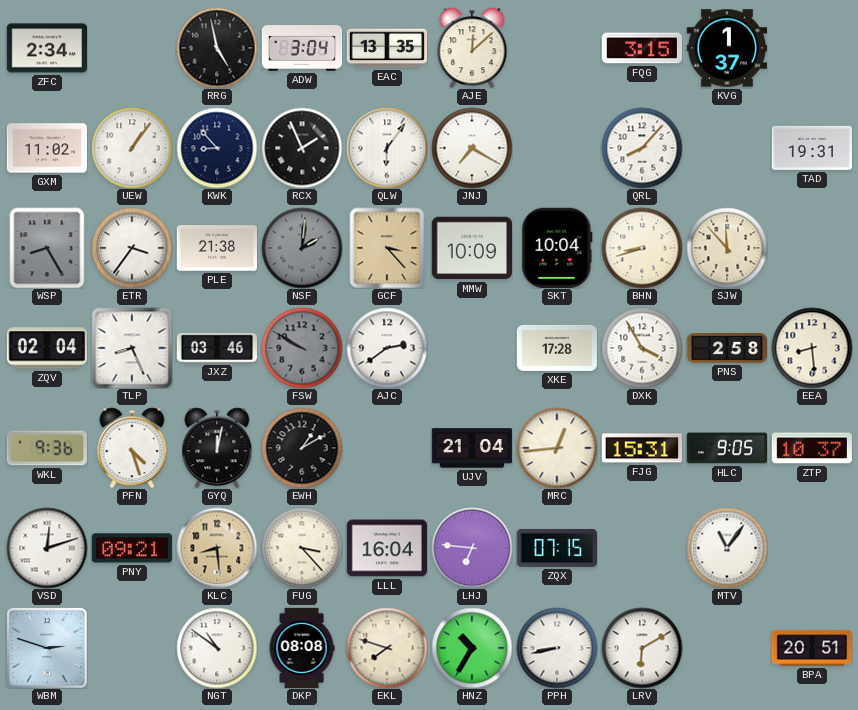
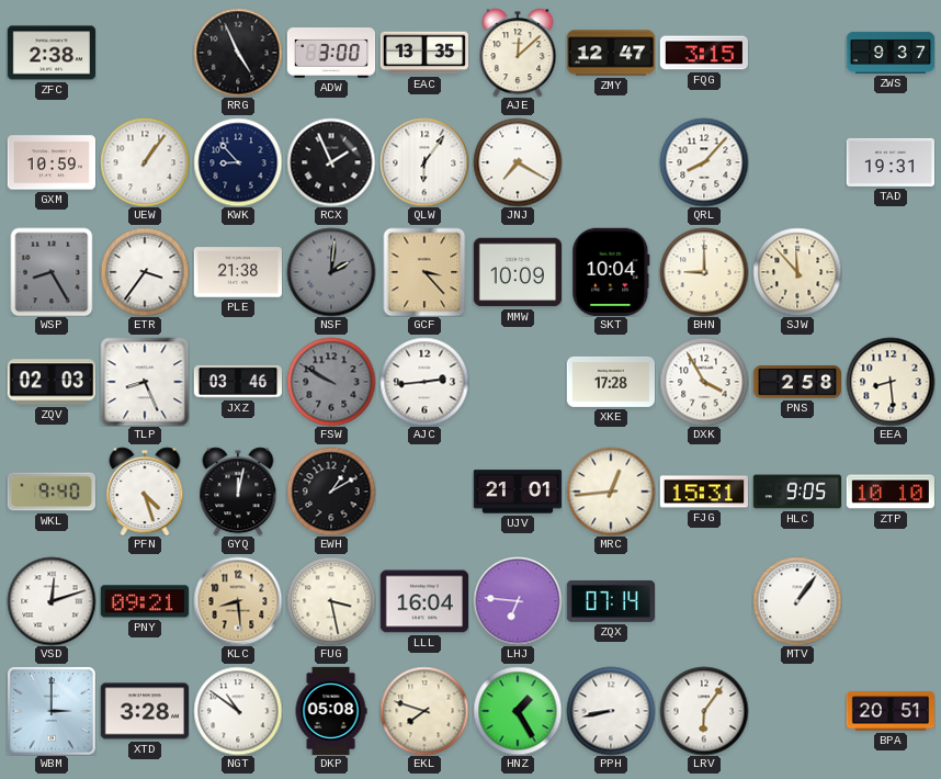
ZFC: 2:34 -> 2:38
RRG: 4:58 -> 4:56
ADW: 3:04 -> 3:00
ZMY: none -> 12:47
KVG: 1:37 -> none
ZWS: none -> 9:37
GXM: 11:02 -> 10:59
BHN: 8:42 -> 9:00
ZQV: 02:04 -> 02:03
AJC: 2:39 -> 2:44
WKL: 9:36 -> 9:40
UJV: 21:04 -> 21:01
ZTP: 10:37 -> 10:10
FUG: 3:23 -> 3:28
ZQX: 07:15 -> 07:14
MTV: 11:06 -> 1:06
WBM: 2:48 -> 3:00
XTD: none -> 3:28
DKP: 08:08 -> 05:08
HNZ: 10:35 -> 1:25
LRV: 6:10 -> 6:06
